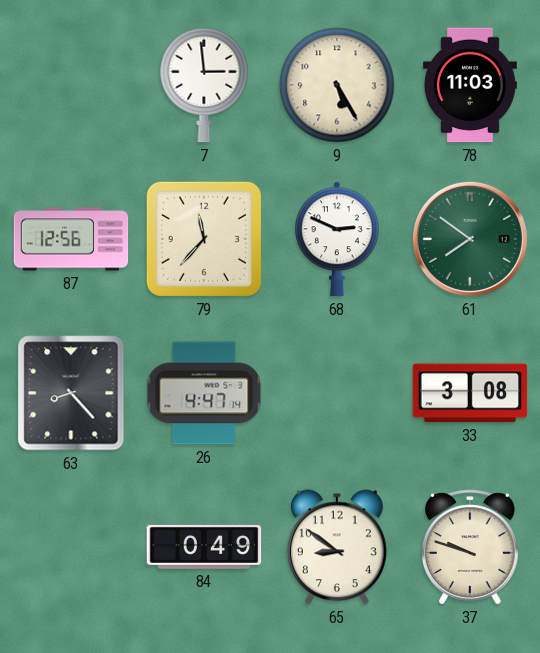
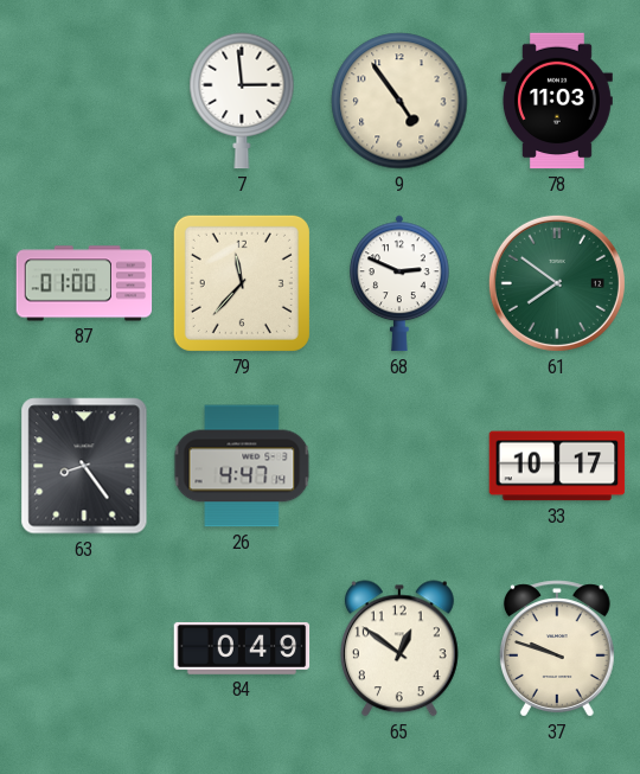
9: 5:25 -> 4:54
87: 12:56 -> 01:00
63: 8:23 -> 8:24
33: 3:08 -> 10:17
65: 8:51 -> 12:51
